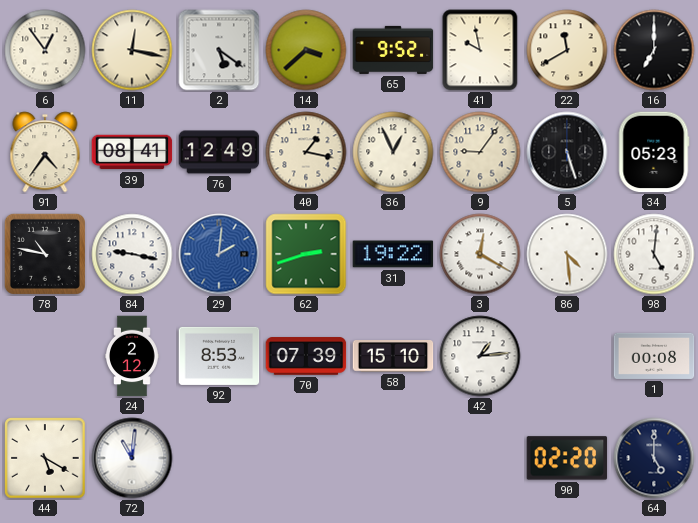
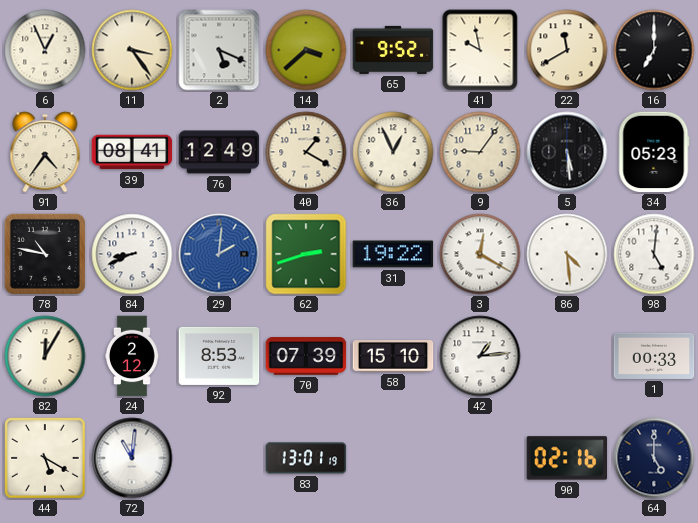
6: 12:54 -> 12:56
11: 12:17 -> 3:24
2: 5:21 -> 5:19
40: 1:17 -> 1:20
5: 5:27 -> 5:29
84: 9:17 -> 8:41
82: none -> 12:05
1: 00:08 -> 00:33
83: none -> 13:01
90: 02:20 -> 02:16
